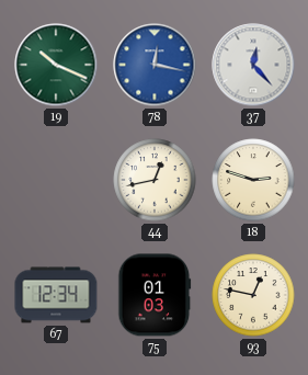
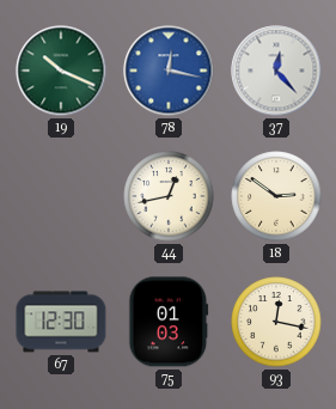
18: 2:48 -> 2:51
67: 12:34 -> 12:30
93: 12:47 -> 12:17
